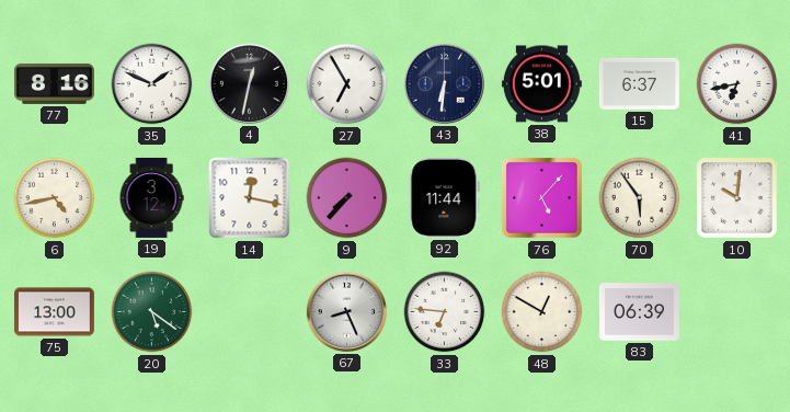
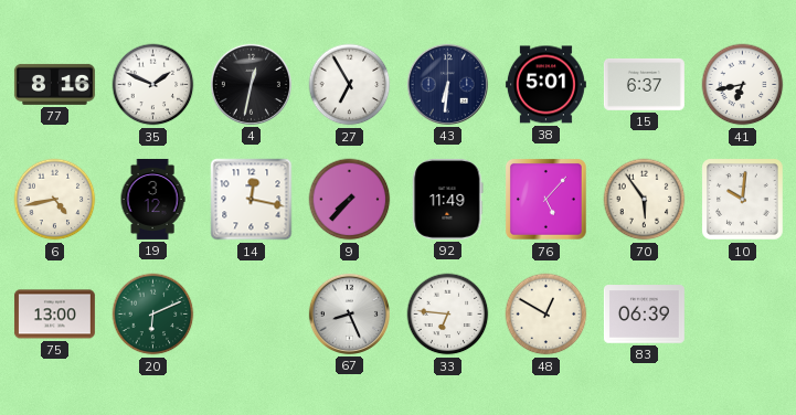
92: 11:44 -> 11:49
20: 5:21 -> 6:11
